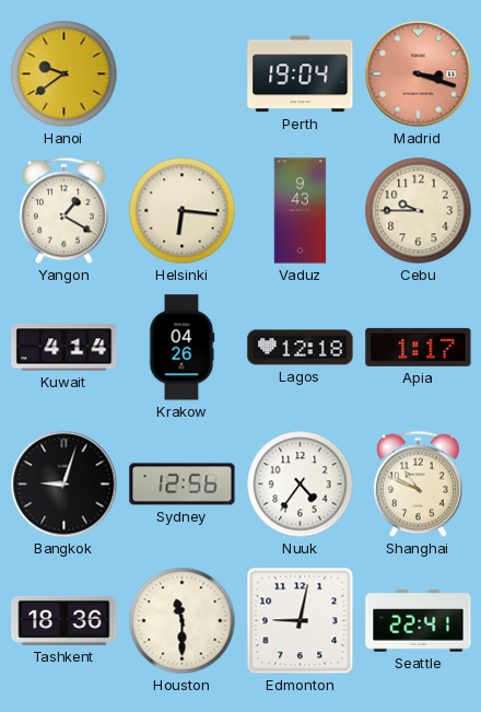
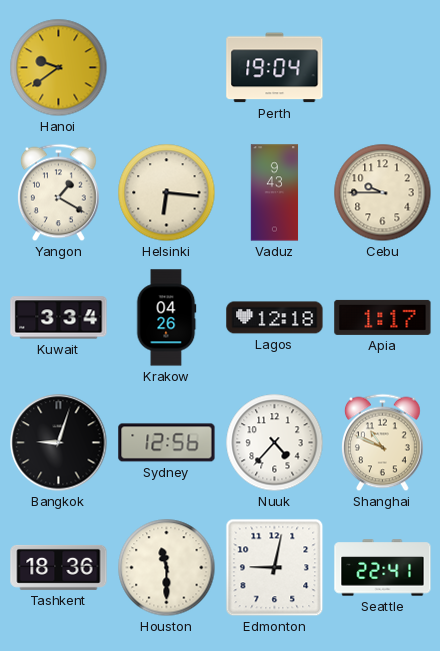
Madrid: 3:18 -> none
Kuwait: 4:14 -> 3:34
Nuuk: 4:36 -> 4:37
